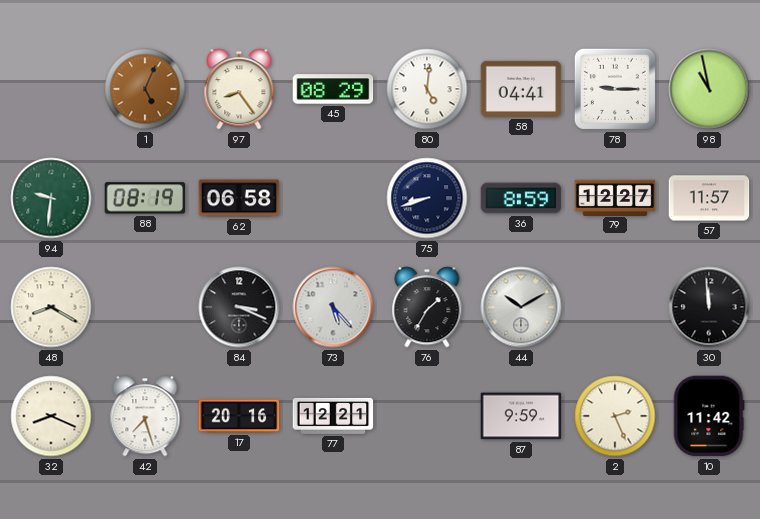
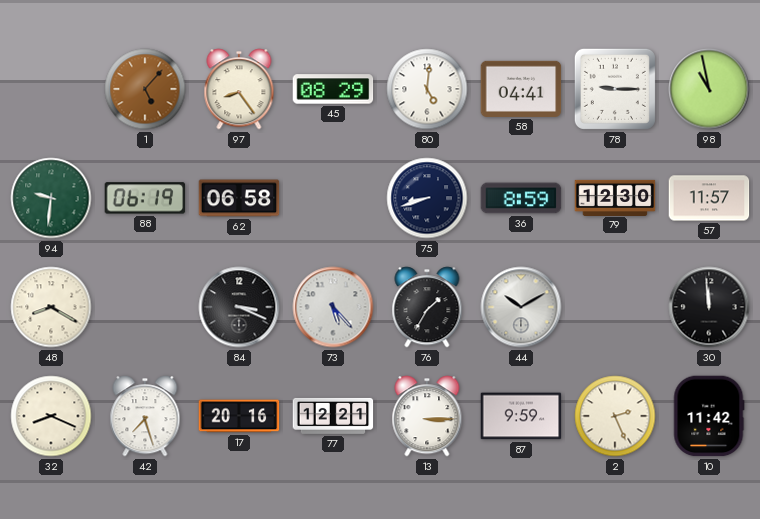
1: 5:04 -> 5:07
88: 08:19 -> 06:19
79: 12:27 -> 12:30
13: none -> 3:15
